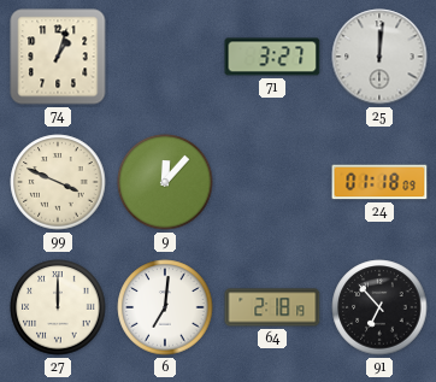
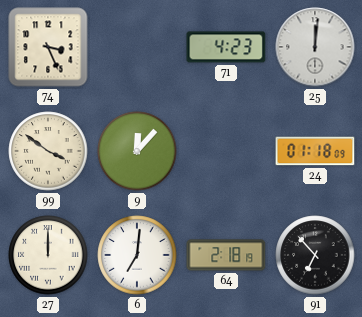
74: 1:03 -> 3:26
71: 3:27 -> 4:23
99: 3:49 -> 3:51
